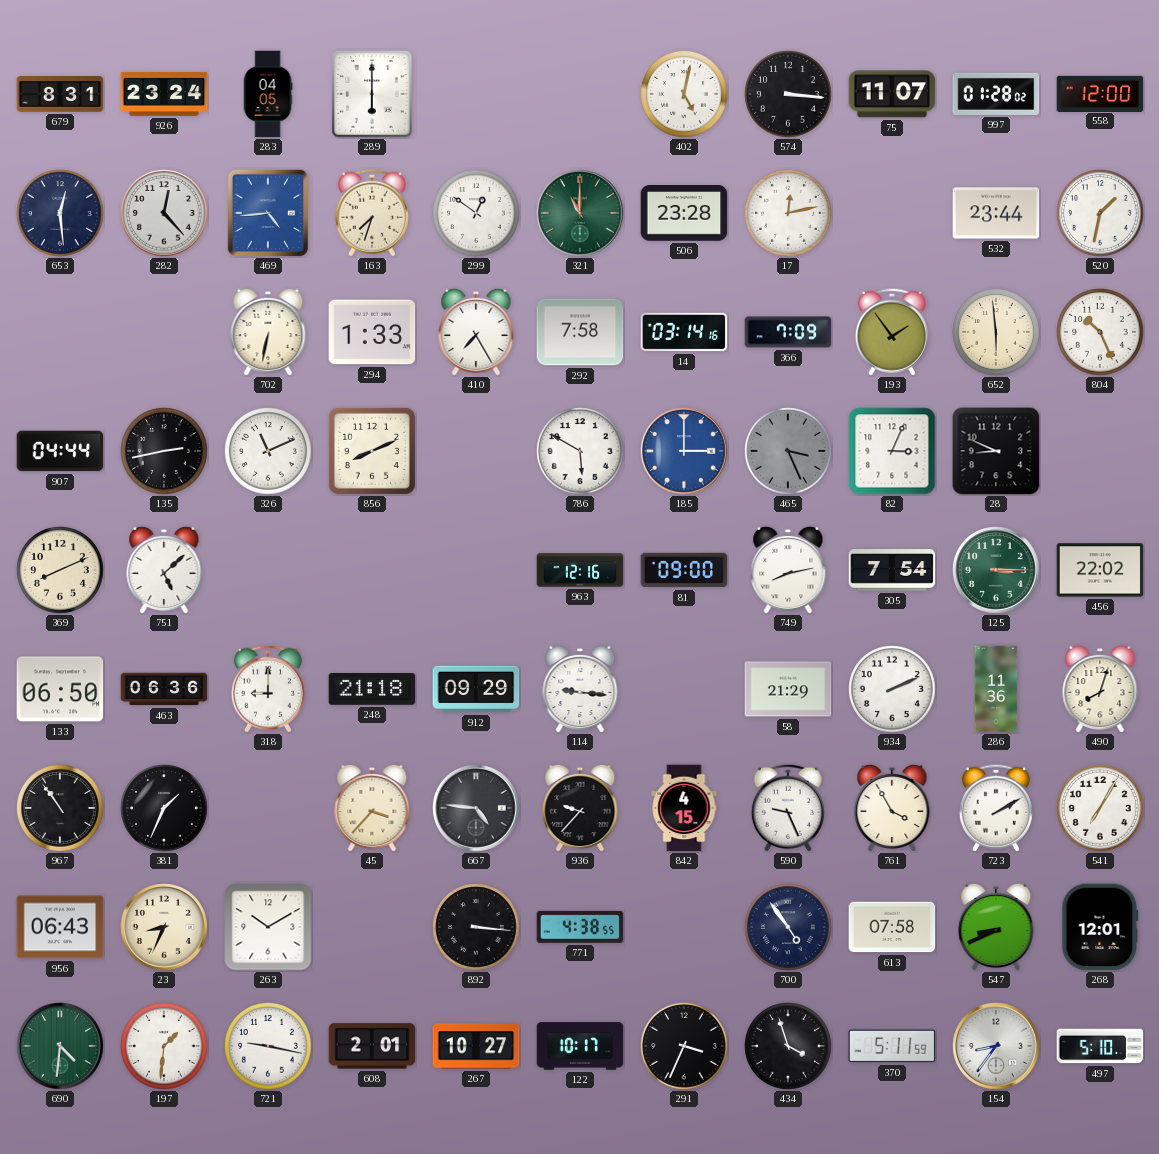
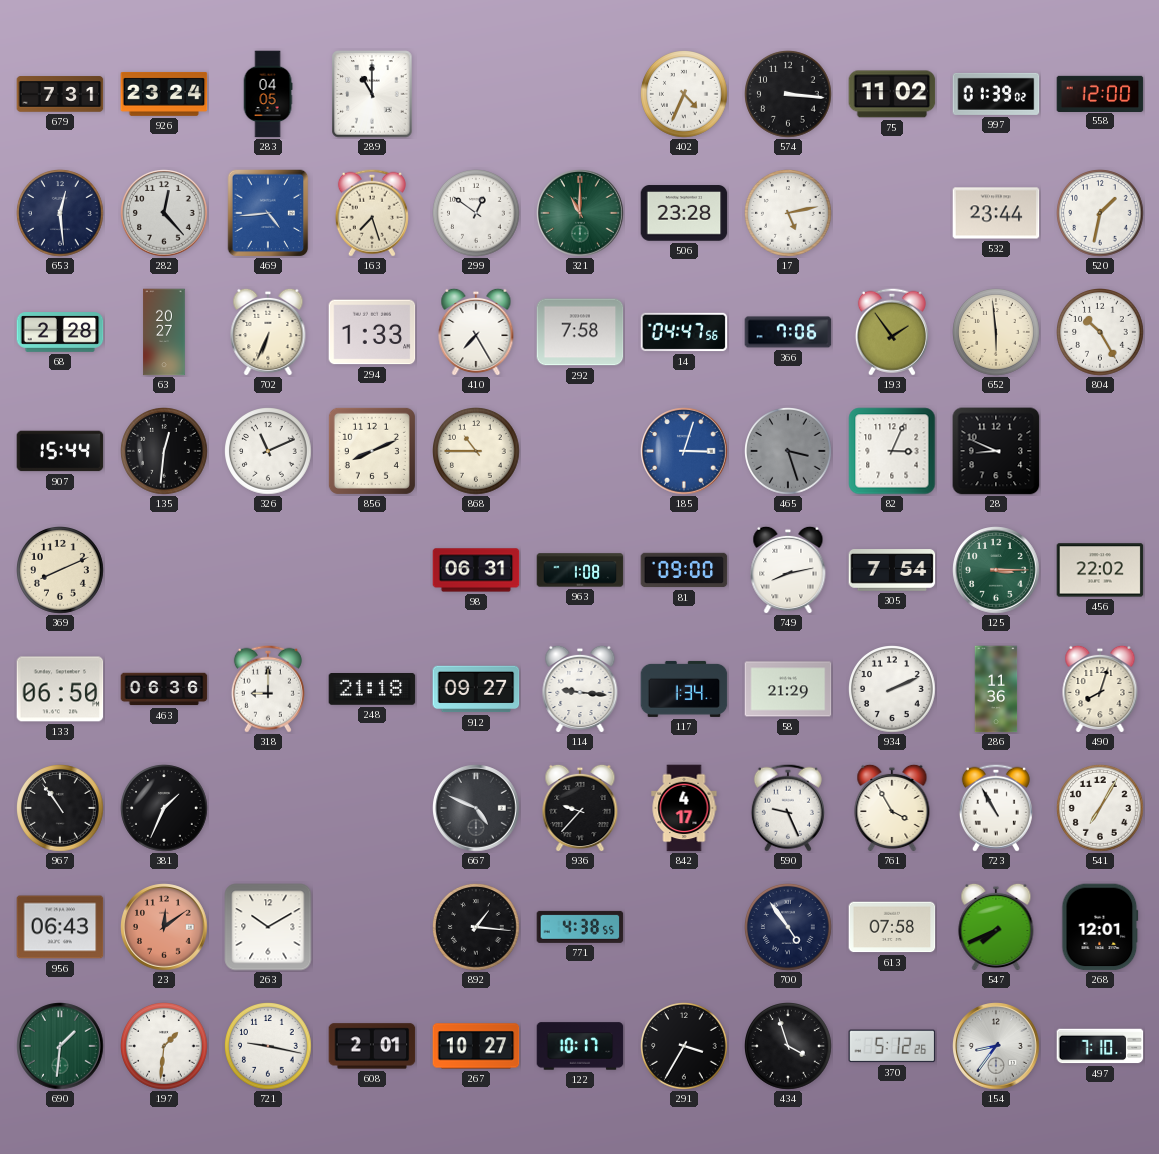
679: 8:31 -> 7:31
289: 6:00 -> 11:00
402: 5:02 -> 4:34
75: 11:07 -> 11:02
997: 01:28 -> 01:39
163: 7:33 -> 7:27
17: 12:13 -> 5:13
68: none -> 2:28
63: none -> 20:27
702: 6:32 -> 6:34
14: 03:14 -> 04:47
366: 7:09 -> 7:06
804: 10:26 -> 10:25
907: 04:44 -> 15:44
135: 2:43 -> 12:31
868: none -> 10:45
786: 5:50 -> none
185: 3:00 -> 3:03
465: 3:26 -> 3:27
751: 5:08 -> none
98: none -> 06:31
963: 12:16 -> 1:08
912: 09:29 -> 09:27
117: none -> 1:34
45: 3:37 -> none
667: 4:46 -> 4:49
842: 4:15 -> 4:17
723: 2:10 -> 10:55
23: 8:34 -> 12:09
23 dial: cream -> salmon
892: 3:16 -> 1:16
547: 8:41 -> 7:41
690: 4:31 -> 1:31
291: 3:34 -> 3:35
370: 5:11 -> 5:12
497: 5:10 -> 7:10
